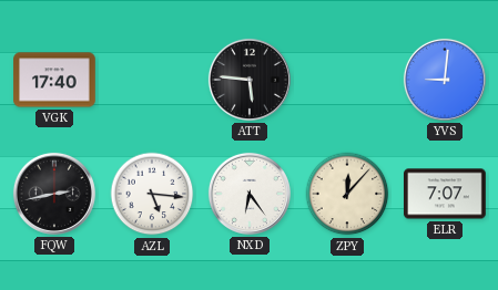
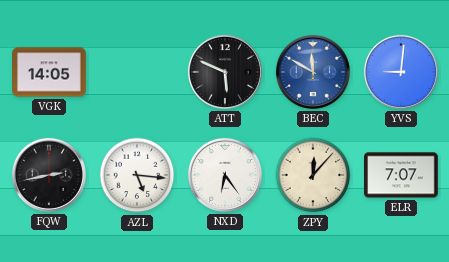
VGK: 17:40 -> 14:05
ATT: 5:46 -> 5:49
BEC: none -> 11:50
